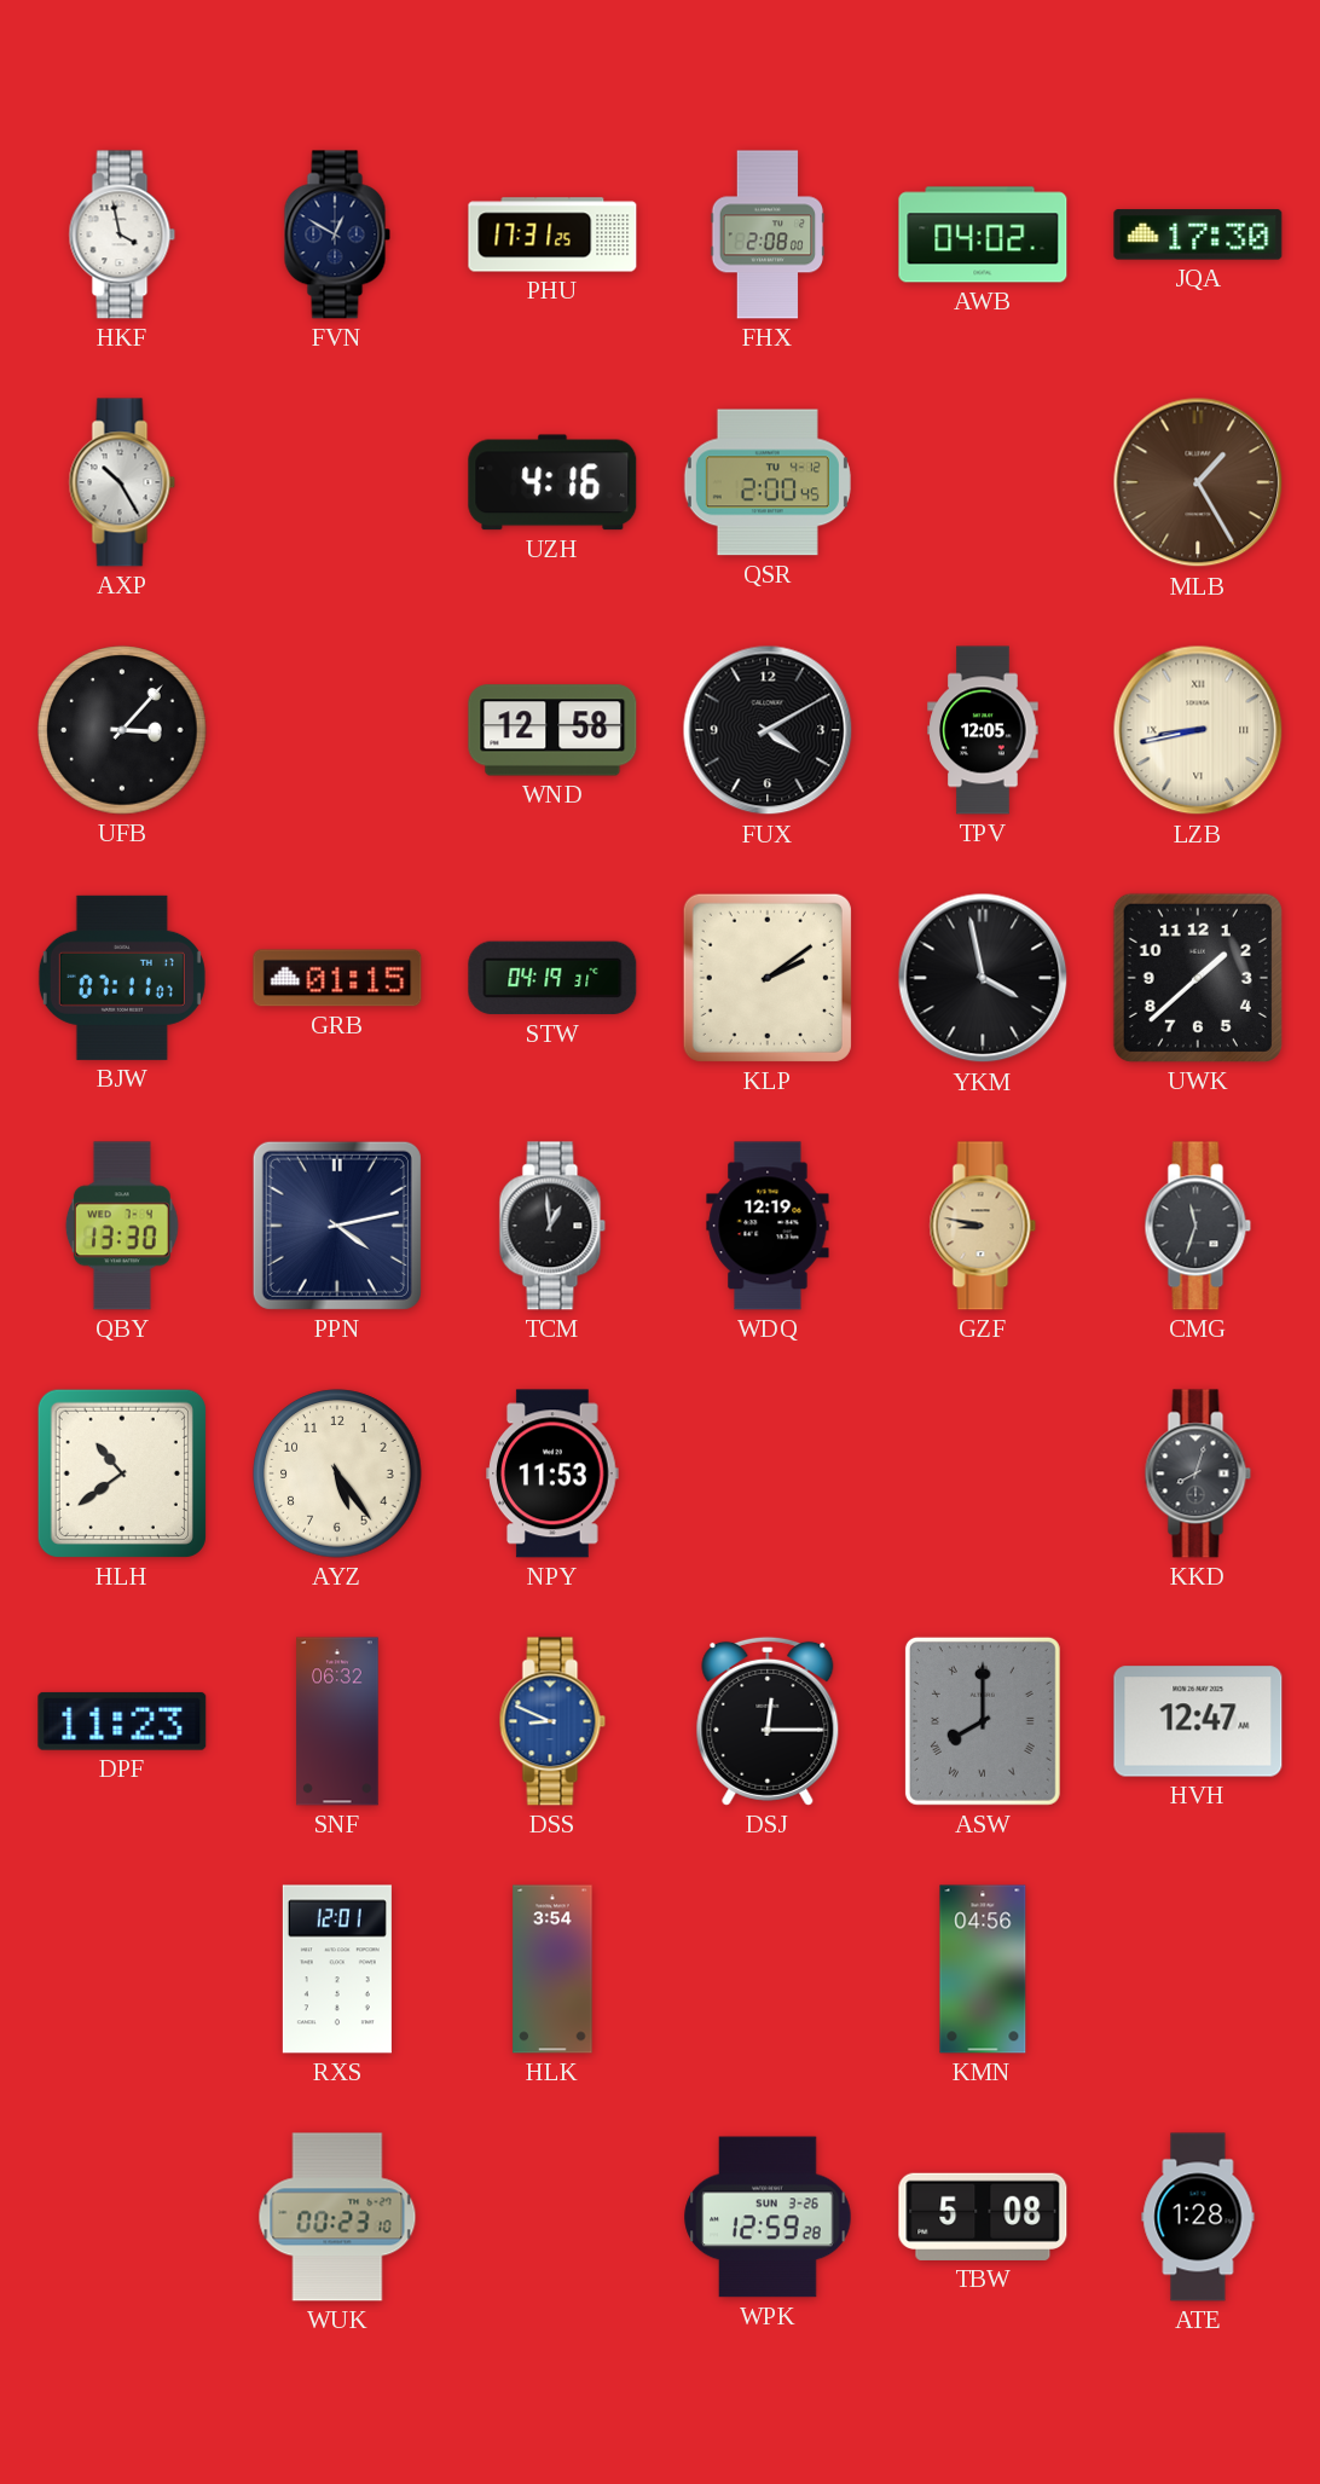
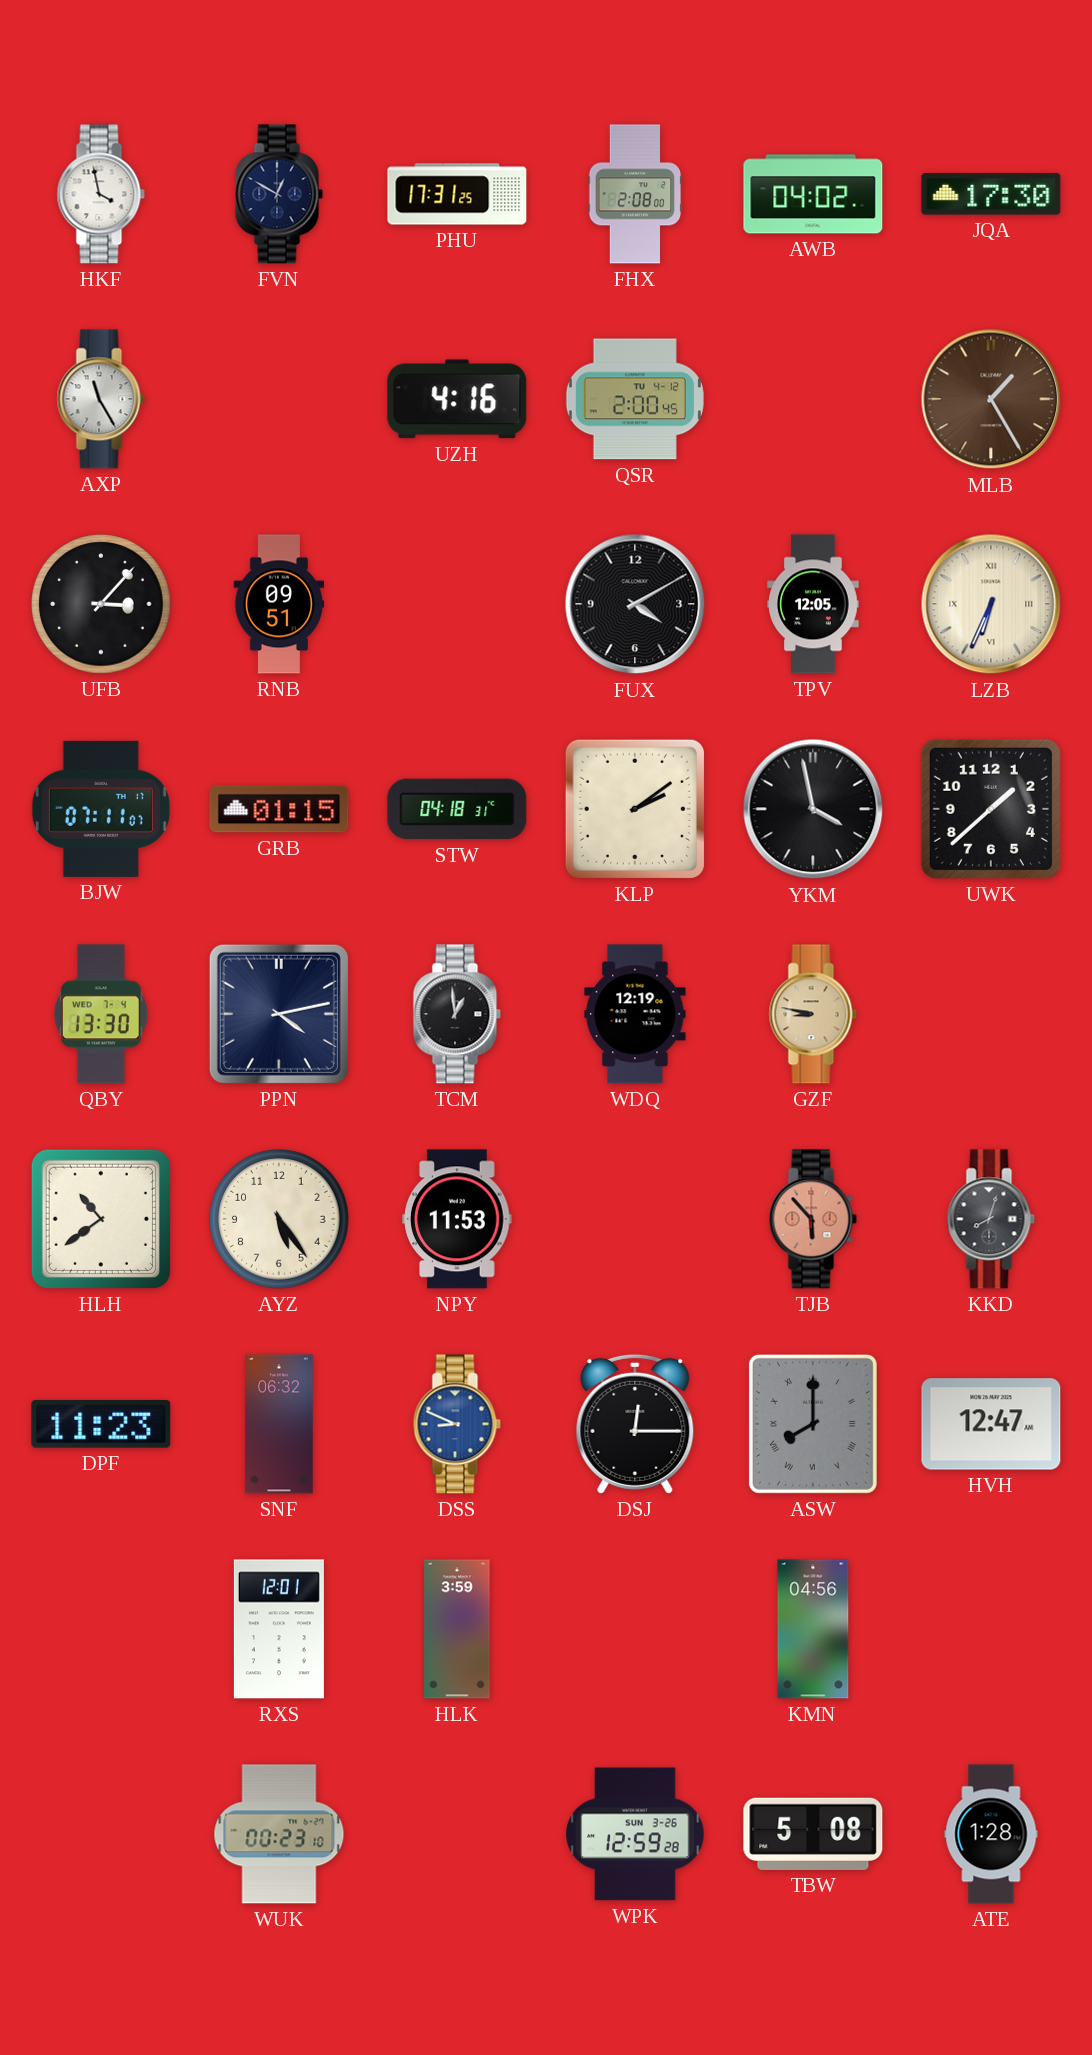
AXP: 10:25 -> 11:25
RNB: none -> 09:51
WND: 12:58 -> none
LZB: 8:43 -> 6:34
STW: 04:19 -> 04:18
CMG: 11:33 -> none
TJB: none -> 5:53
HLK: 3:54 -> 3:59
